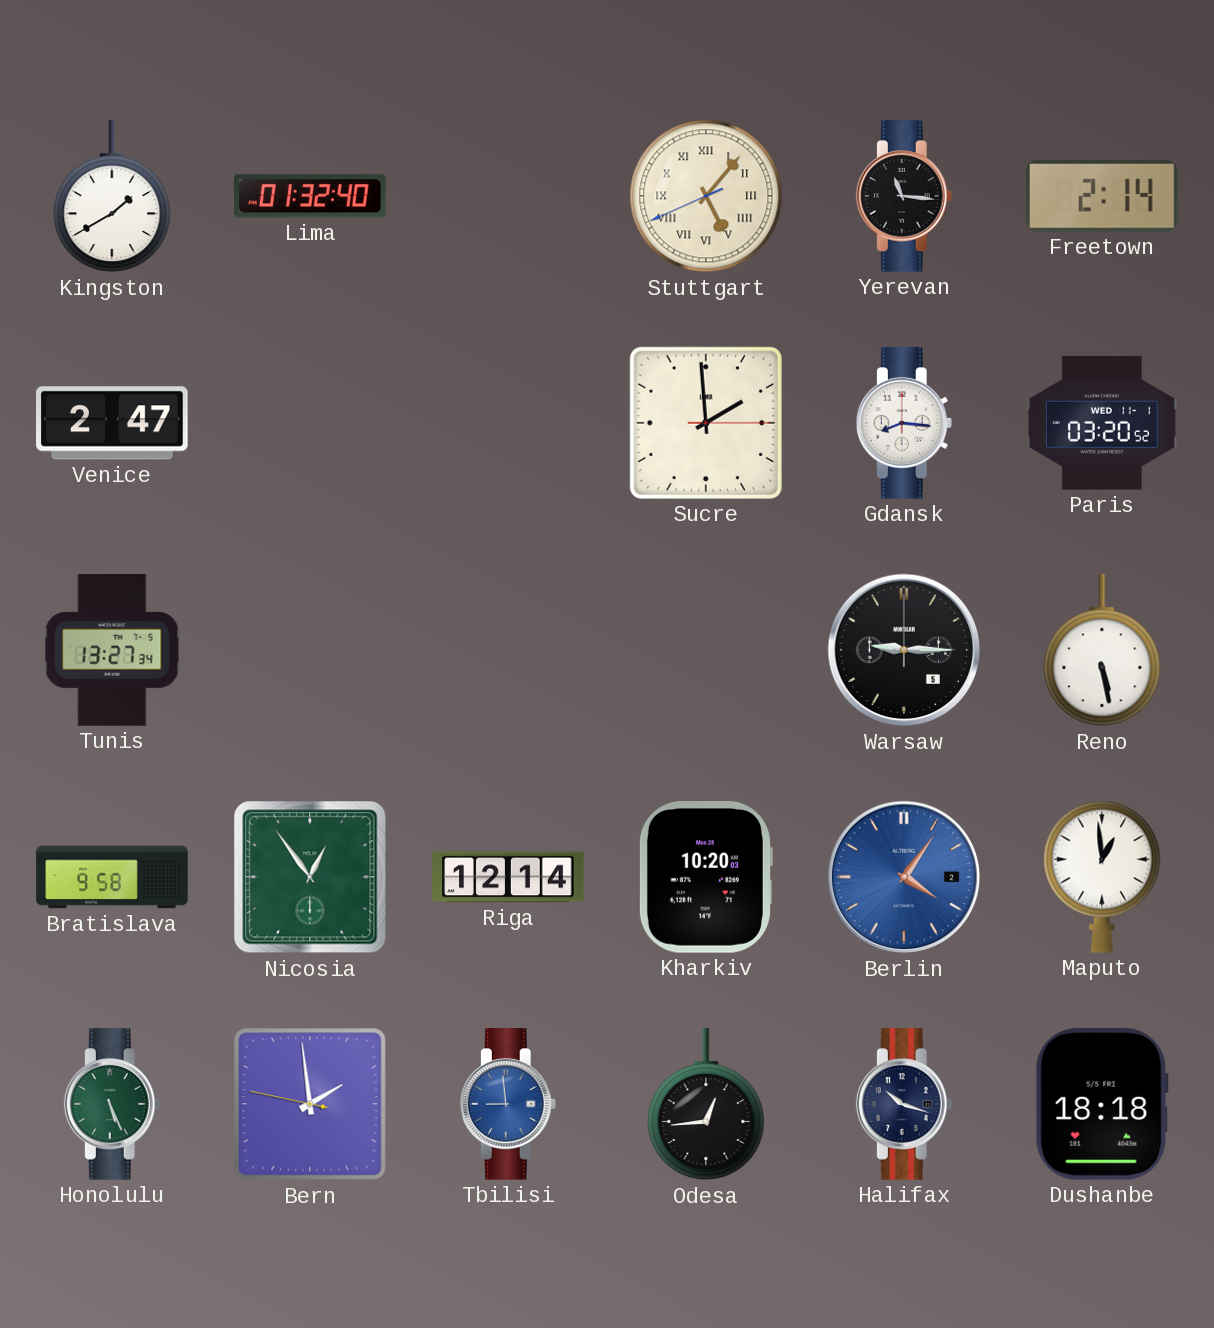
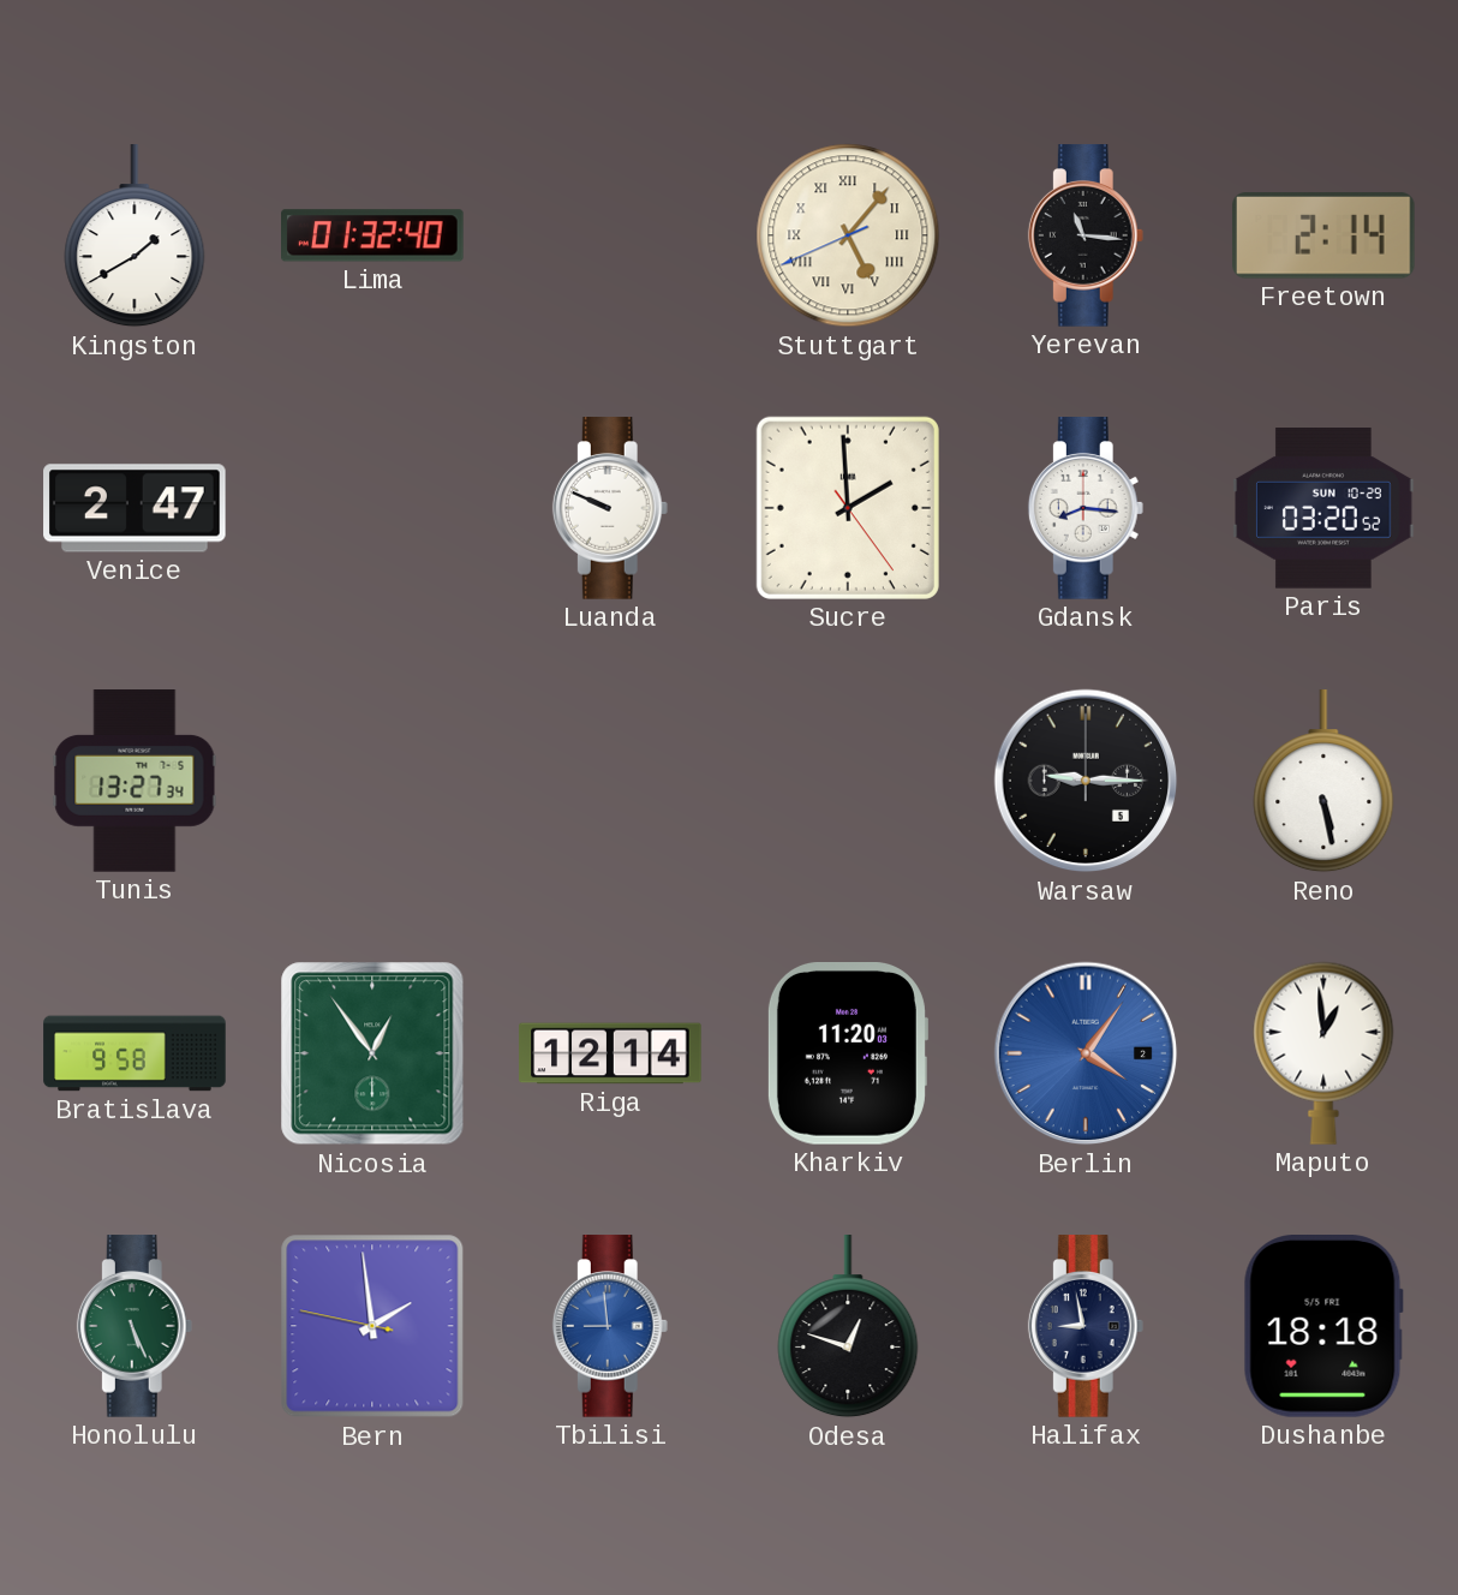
Luanda: none -> 9:49
Sucre: 1:59:15 -> 1:59:24
Paris date: WED 11-1 -> SUN 10-29
Kharkiv: 10:20 -> 11:20
Odesa: 12:44 -> 12:48
Halifax: 10:18 -> 8:58
